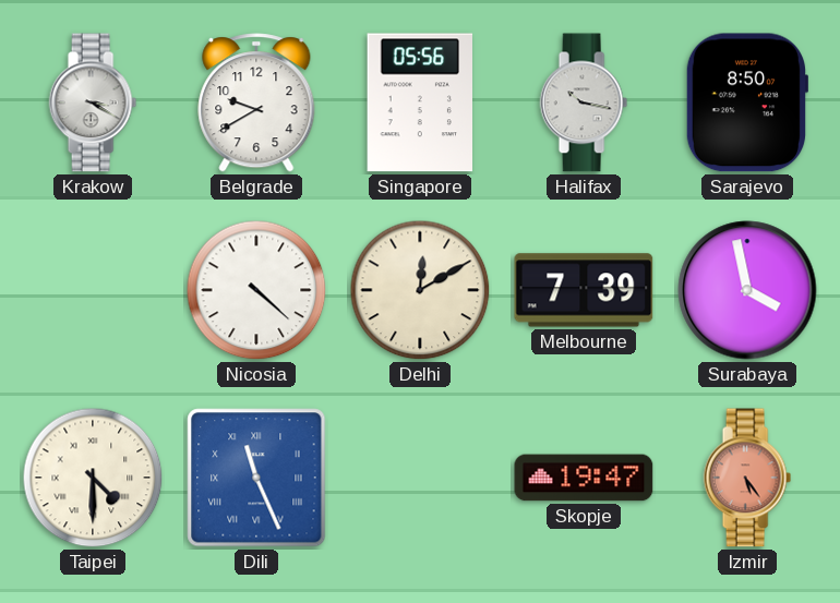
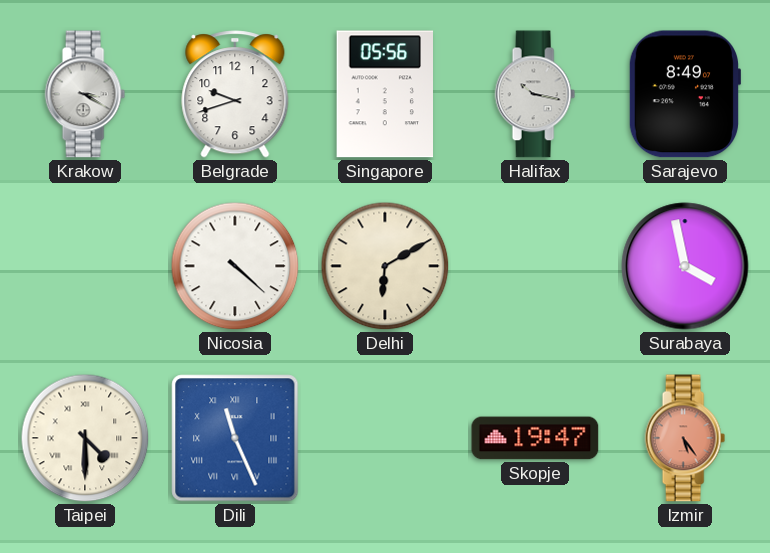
Belgrade: 9:40 -> 9:42
Sarajevo: 8:50 -> 8:49
Delhi: 12:10 -> 6:10
Melbourne: 7:39 -> none
